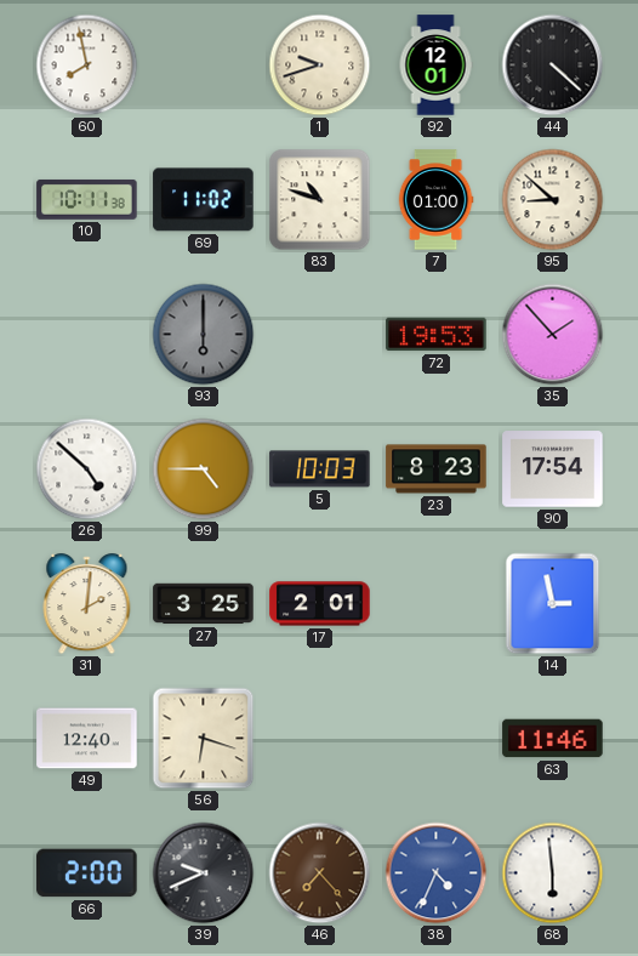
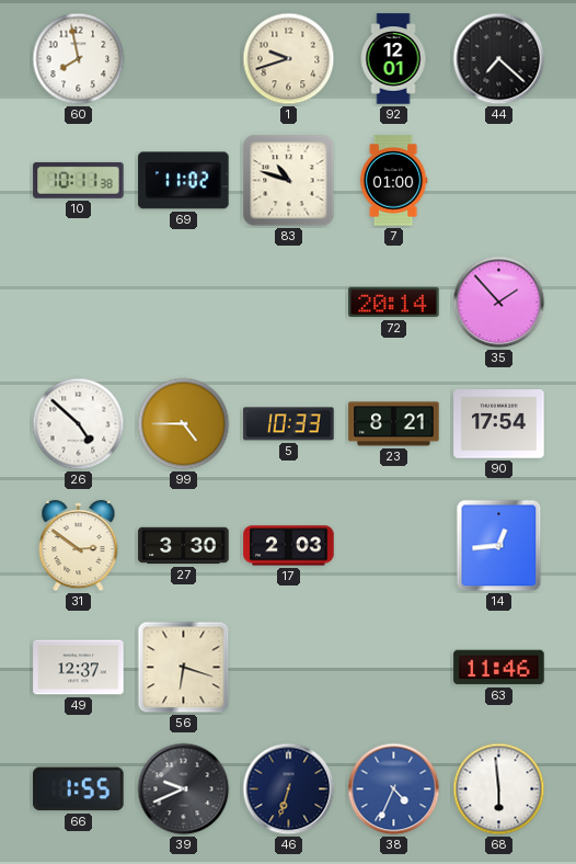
44: 4:22 -> 7:22
95: 8:52 -> none
93: 6:00 -> none
72: 19:53 -> 20:14
5: 10:03 -> 10:33
23: 8:23 -> 8:21
31: 2:01 -> 2:51
27: 3:25 -> 3:30
17: 2:01 -> 2:03
14: 2:58 -> 12:44
49: 12:40 -> 12:37
66: 2:00 -> 1:55
46: 7:23 -> 6:33
46 dial: brown -> navy
